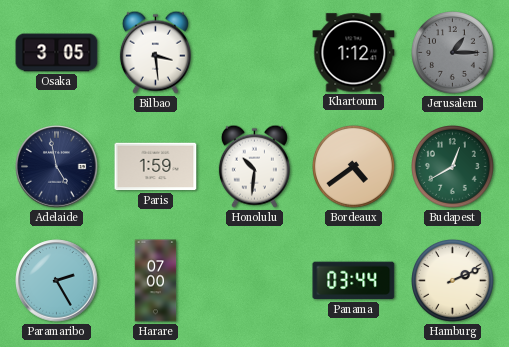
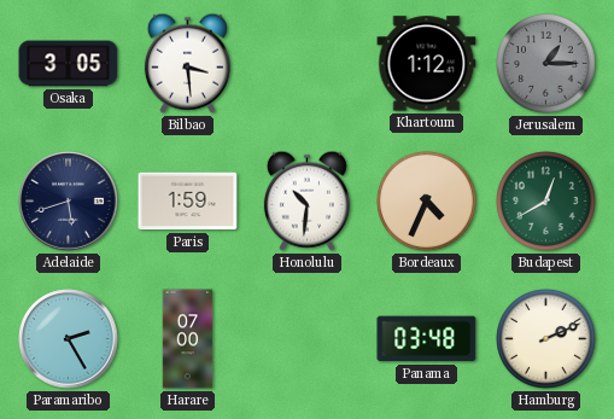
Adelaide: 4:58 -> 5:42
Bordeaux: 4:39 -> 4:34
Panama: 03:44 -> 03:48
